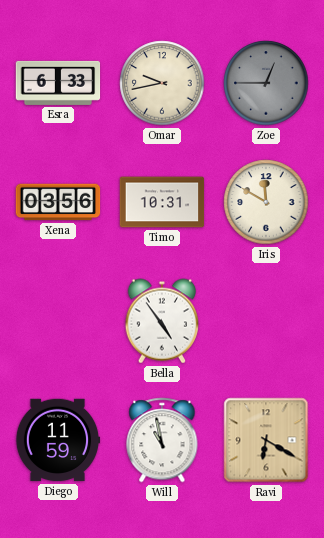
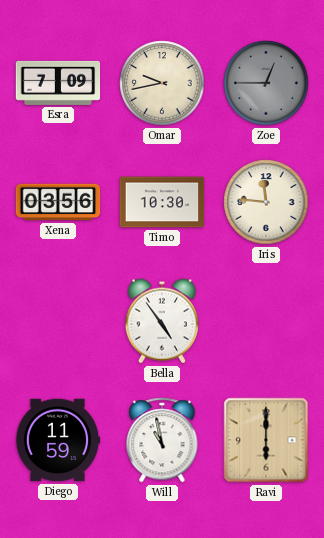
Esra: 6:33 -> 7:09
Timo: 10:31 -> 10:30
Iris: 11:50 -> 11:46
Ravi: 6:20 -> 6:00
